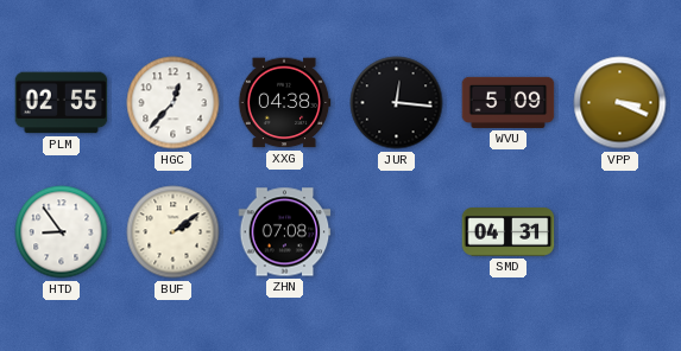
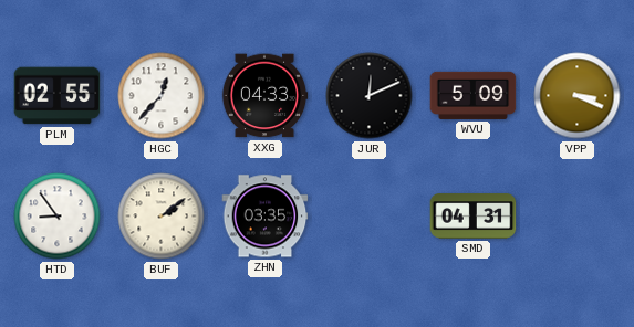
XXG: 04:38 -> 04:33
JUR: 12:16 -> 12:11
ZHN: 07:08 -> 03:35
